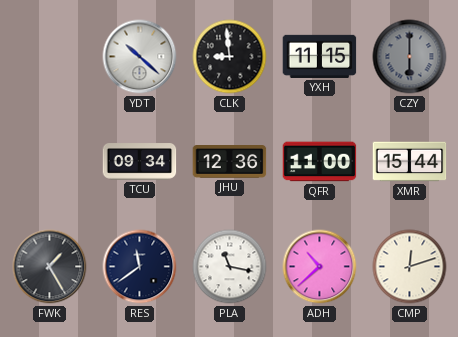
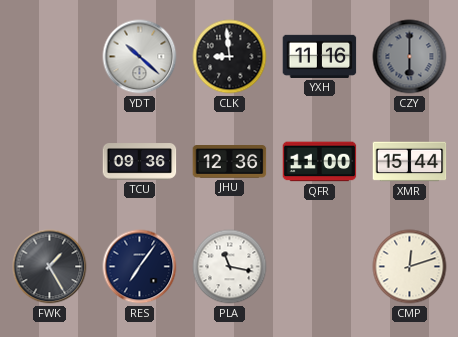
YXH: 11:15 -> 11:16
TCU: 09:34 -> 09:36
RES: 11:39 -> 7:06
ADH: 10:38 -> none
